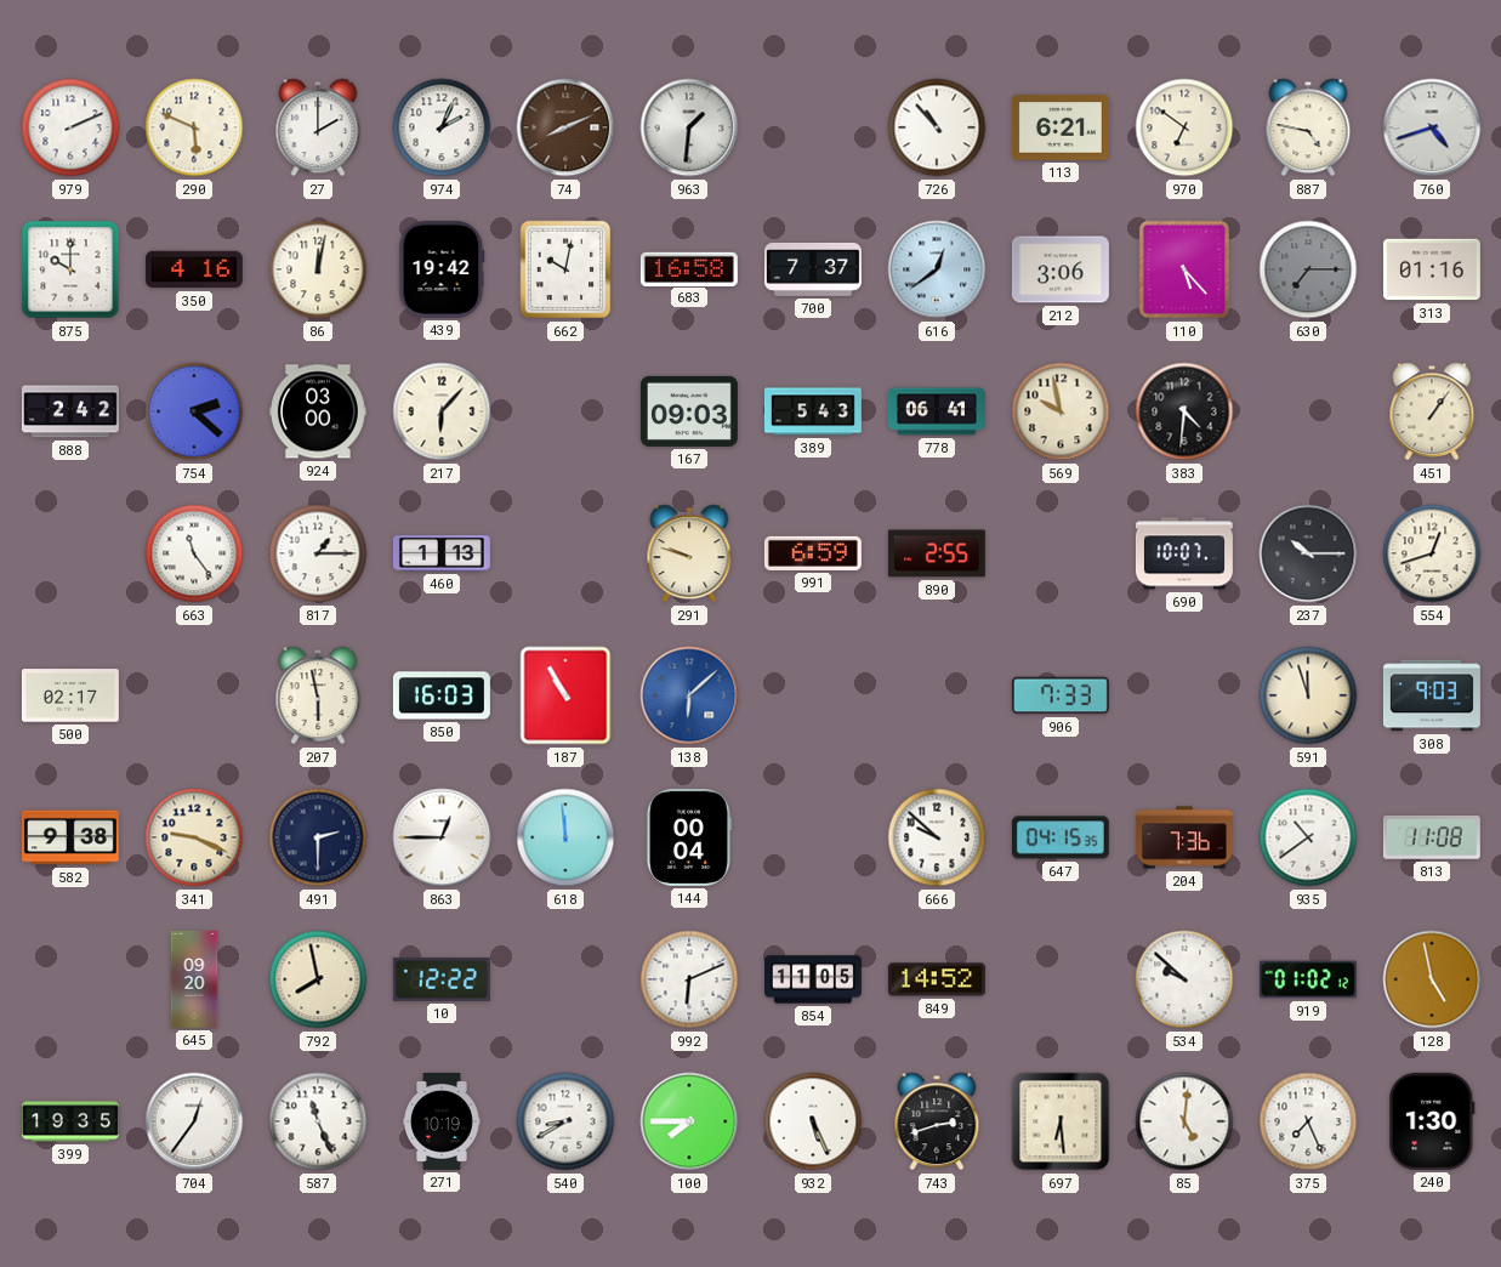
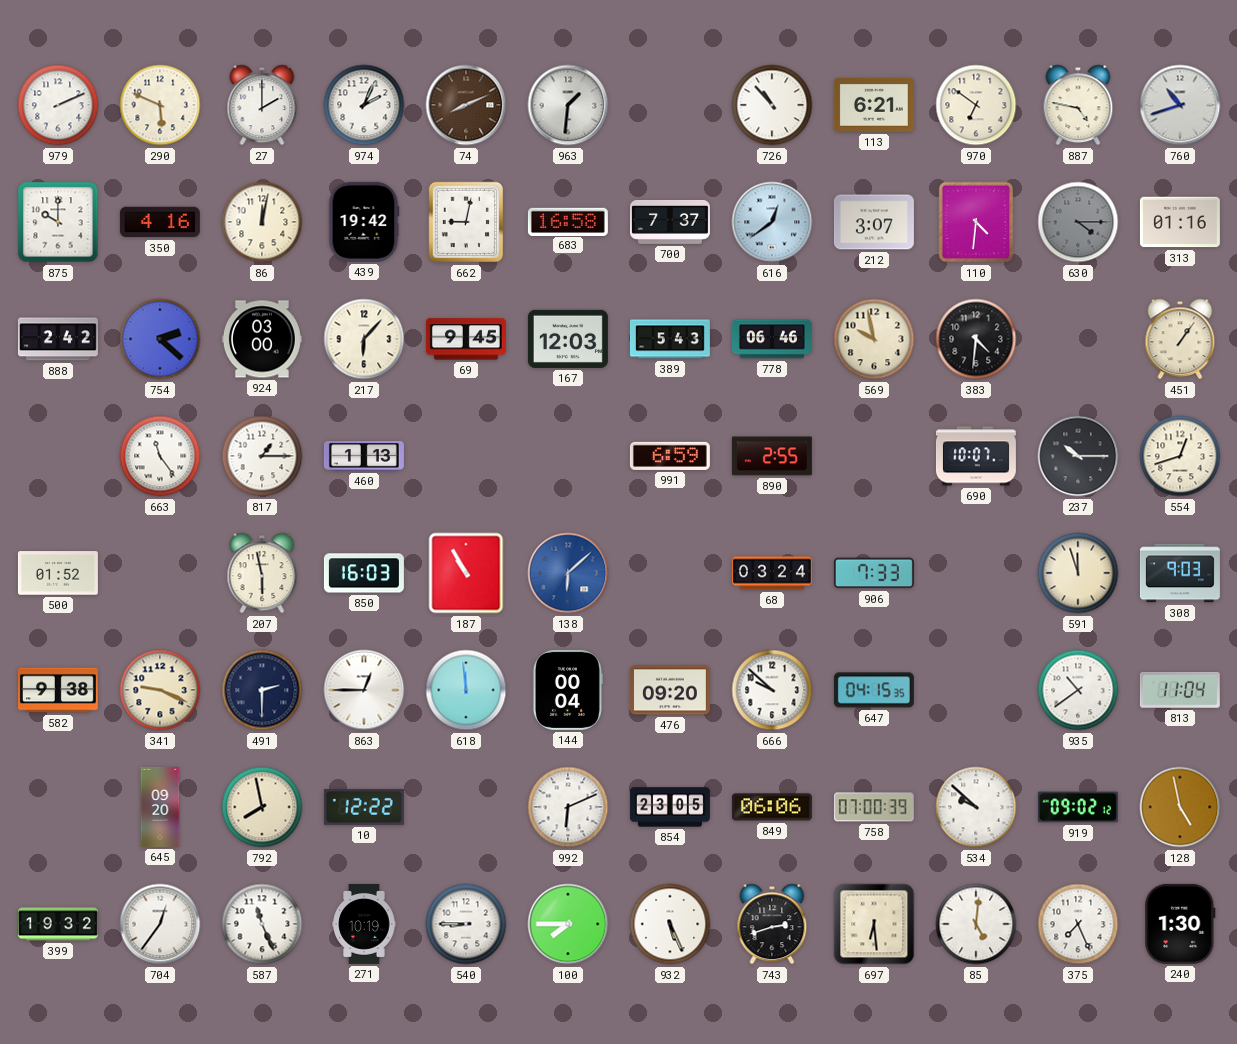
760: 4:42 -> 10:42
662: 10:02 -> 9:02
212: 3:06 -> 3:07
110: 5:23 -> 4:31
630: 7:15 -> 4:15
69: none -> 9:45
167: 09:03 -> 12:03
778: 06:41 -> 06:46
291: 9:48 -> none
500: 02:17 -> 01:52
68: none -> 03:24
476: none -> 09:20
204: 7:36 -> none
813: 11:08 -> 11:04
854: 11:05 -> 23:05
849: 14:52 -> 06:06
758: none -> 07:00
919: 01:02 -> 09:02
399: 19:35 -> 19:32
540: 8:40 -> 8:45
